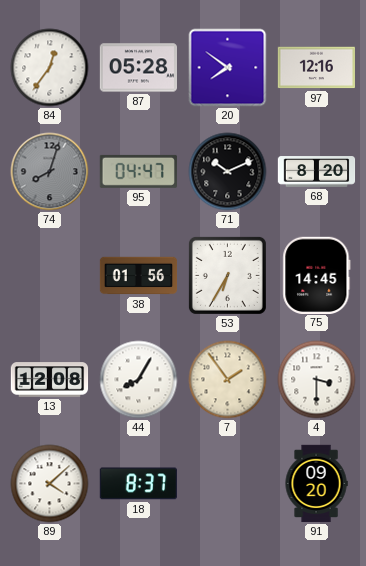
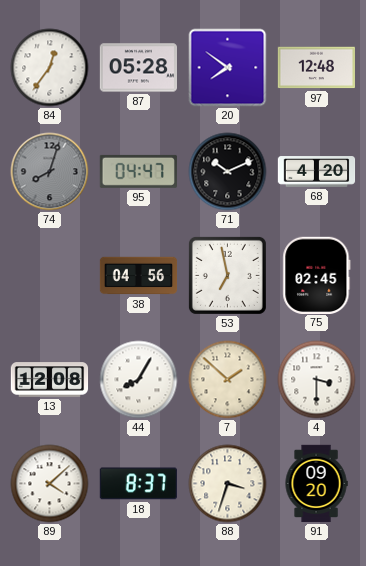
97: 12:16 -> 12:48
68: 8:20 -> 4:20
38: 01:56 -> 04:56
53: 6:35 -> 6:58
75: 14:45 -> 02:45
7: 1:54 -> 1:52
88: none -> 3:33
